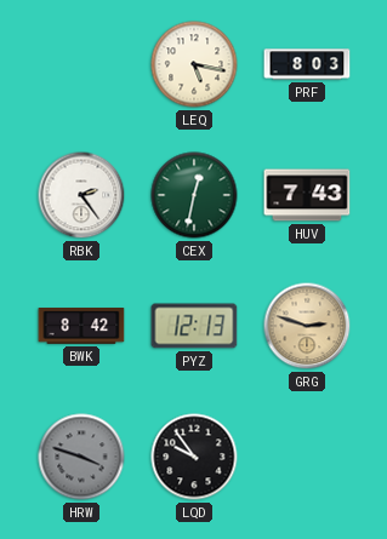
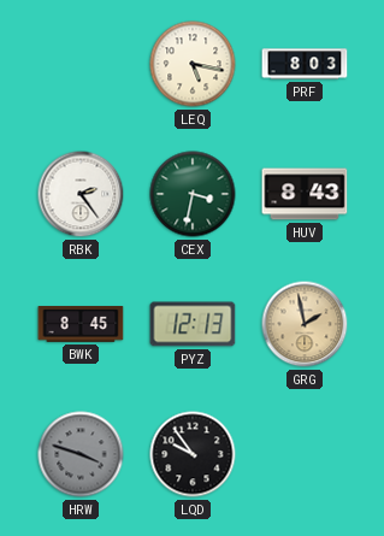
CEX: 12:32 -> 3:32
HUV: 7:43 -> 8:43
BWK: 8:42 -> 8:45
GRG: 2:48 -> 1:58
